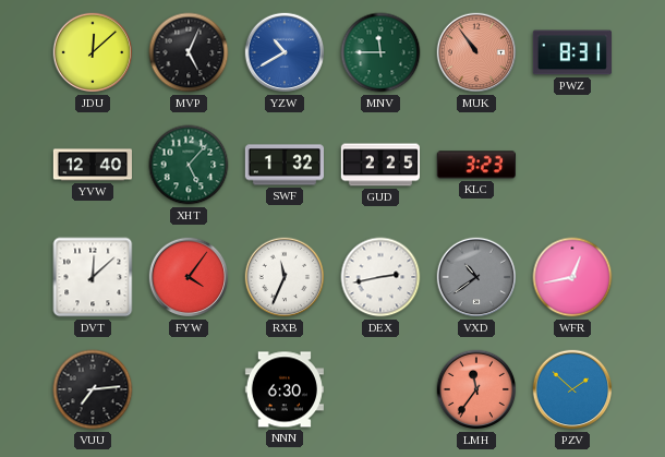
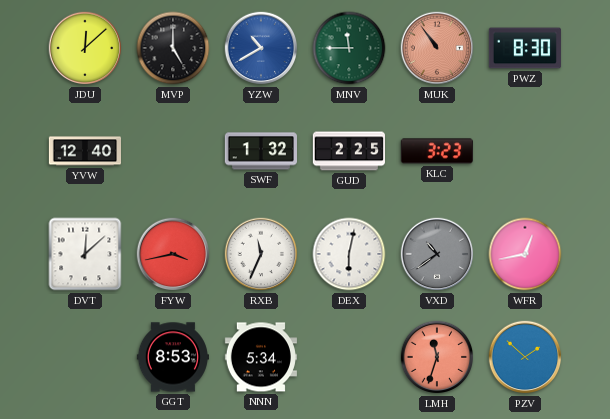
MVP: 5:04 -> 5:00
PWZ: 8:31 -> 8:30
XHT: 5:07 -> none
FYW: 4:06 -> 3:43
DEX: 2:43 -> 6:02
VUU: 7:14 -> none
GGT: none -> 8:53
NNN: 6:30 -> 5:34
LMH: 11:36 -> 11:33
